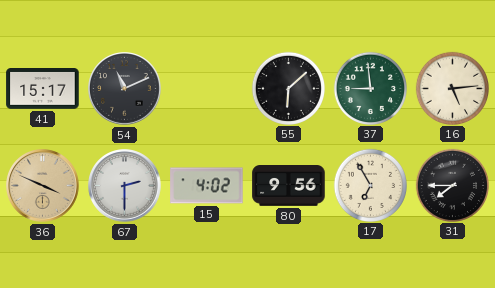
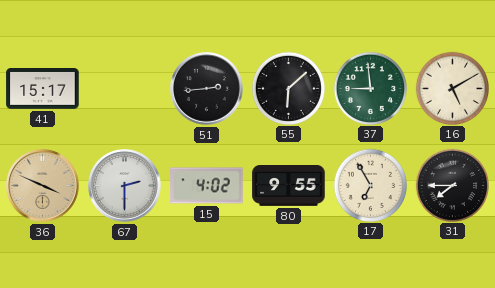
54: 11:11 -> none
51: none -> 2:44
16: 5:14 -> 5:10
80: 9:56 -> 9:55
